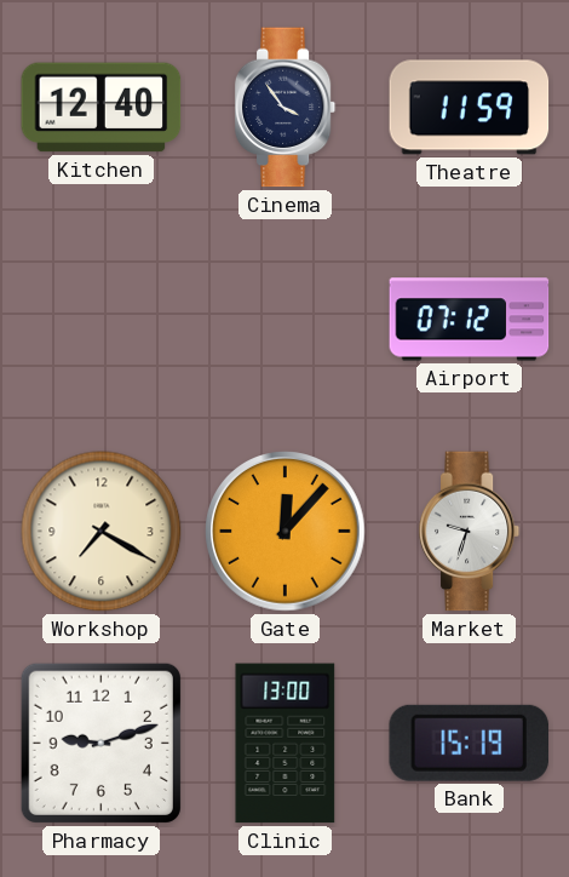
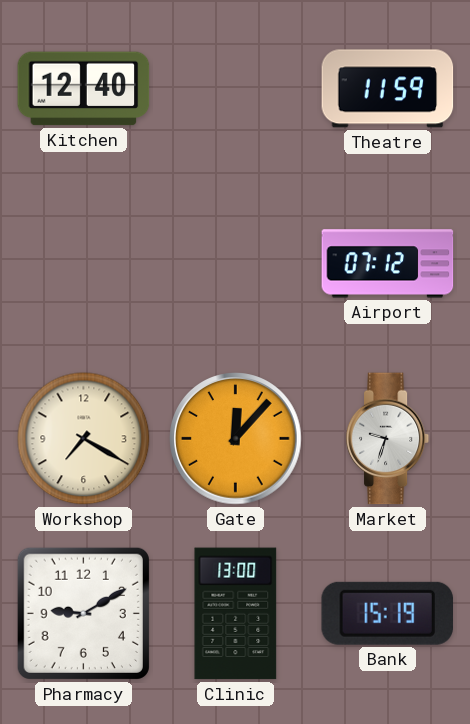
Cinema: 3:54 -> none
Pharmacy: 9:12 -> 9:10
